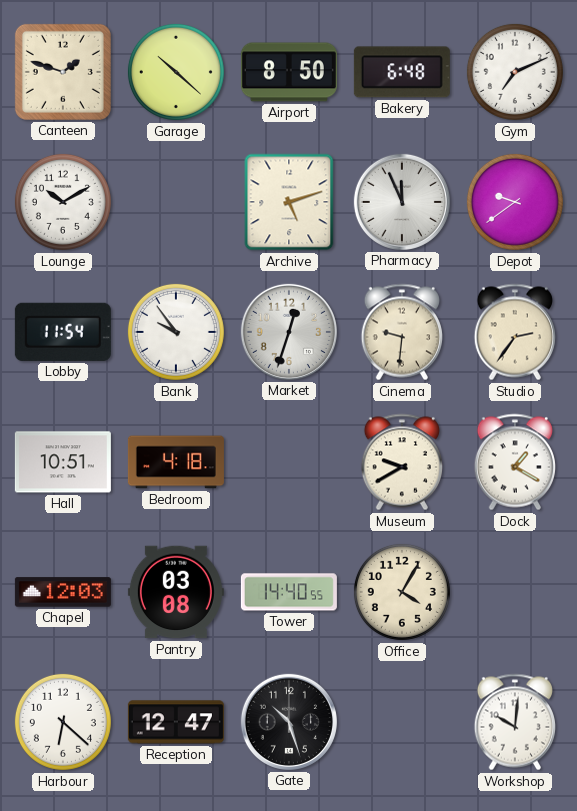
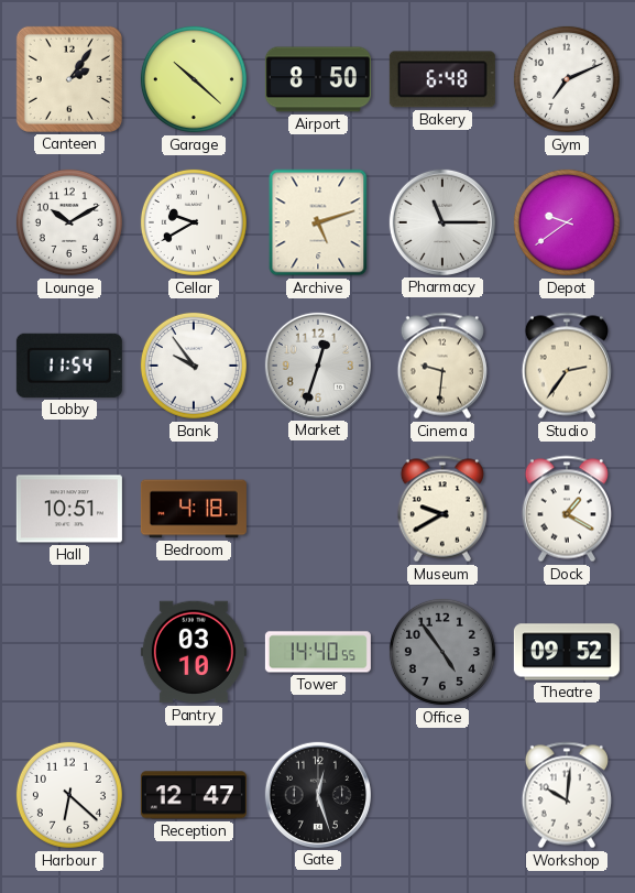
Canteen: 1:48 -> 2:06
Cellar: none -> 9:40
Pharmacy: 11:56 -> 11:15
Chapel: 12:03 -> none
Pantry: 03:08 -> 03:10
Office: 4:05 -> 4:54
Office dial: cream -> grey
Theatre: none -> 09:52
Gate: 10:27 -> 12:27
